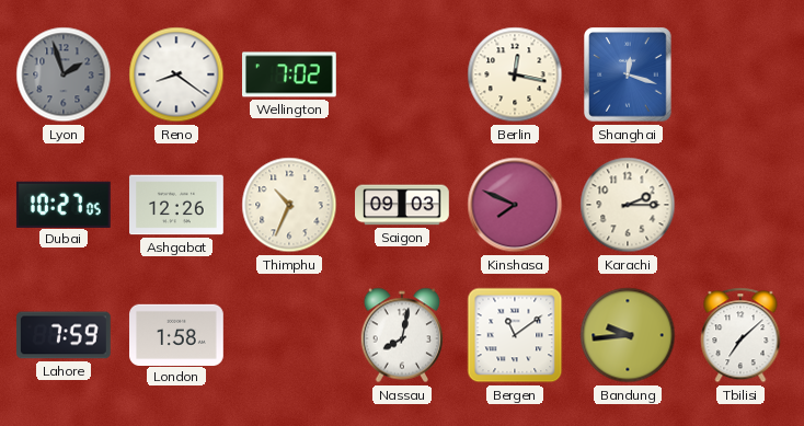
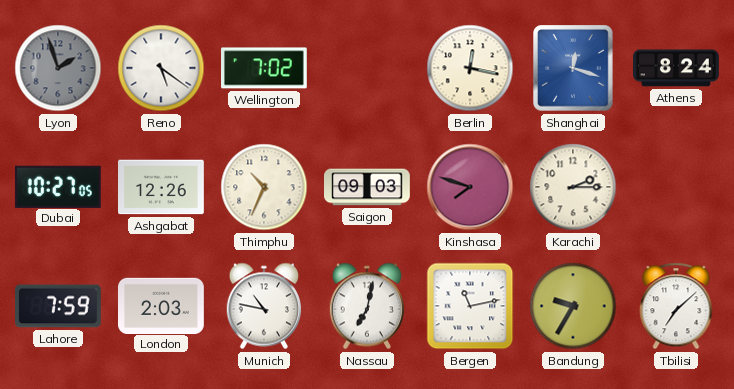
Reno: 8:21 -> 5:21
Athens: none -> 8:24
Kinshasa: 7:49 -> 7:48
London: 1:58 -> 2:03
Munich: none -> 10:47
Nassau: 8:02 -> 7:02
Bergen: 11:09 -> 11:13
Bandung: 9:44 -> 9:35
